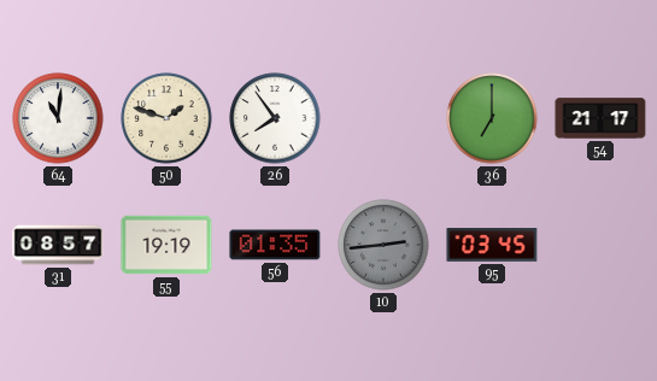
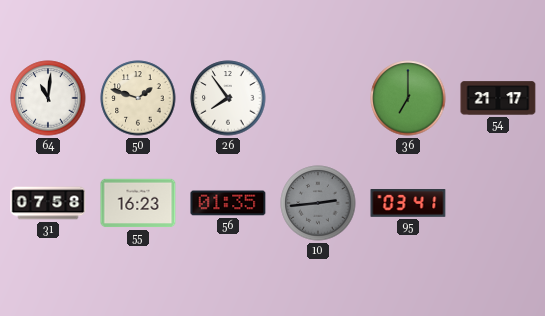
31: 08:57 -> 07:58
55: 19:19 -> 16:23
95: 03:45 -> 03:41
